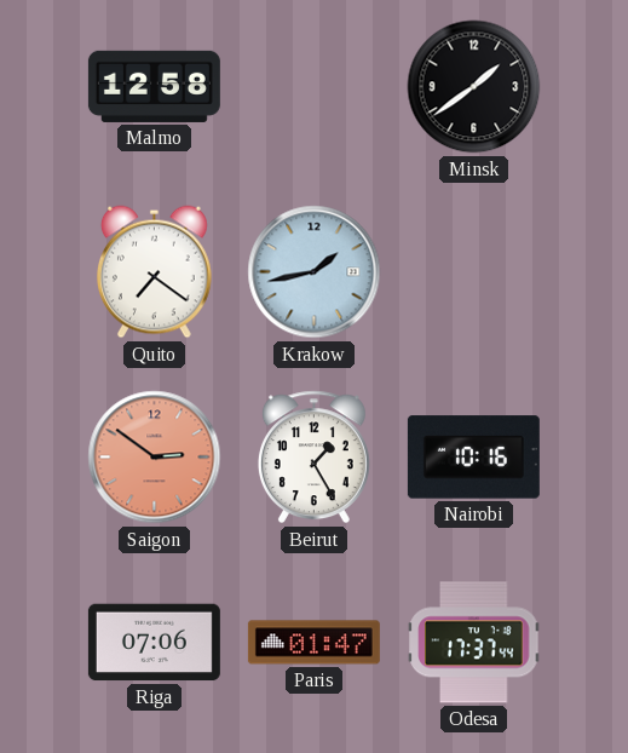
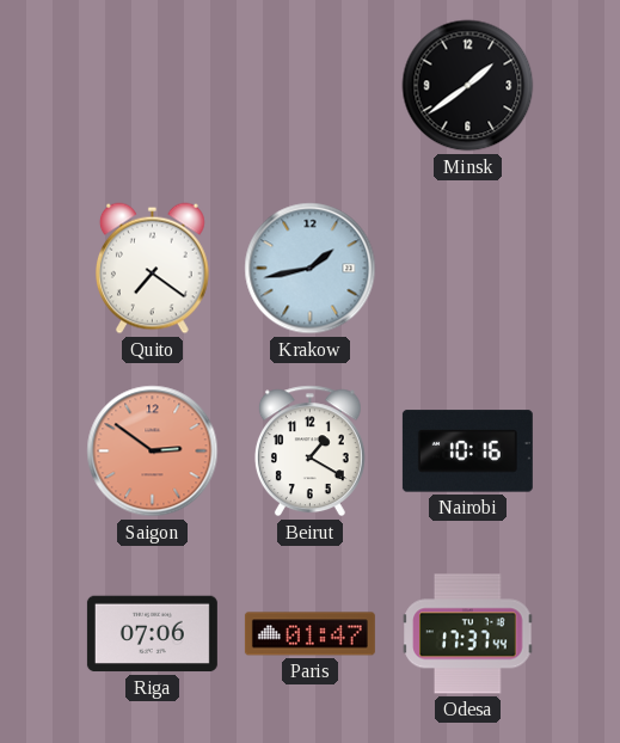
Malmo: 12:58 -> none
Beirut: 1:25 -> 1:20
